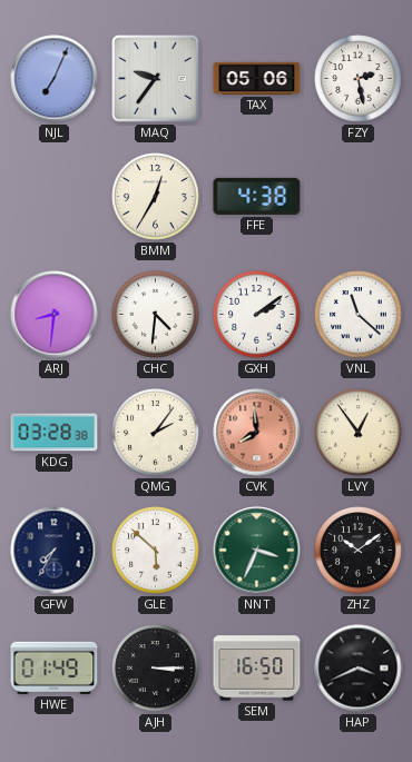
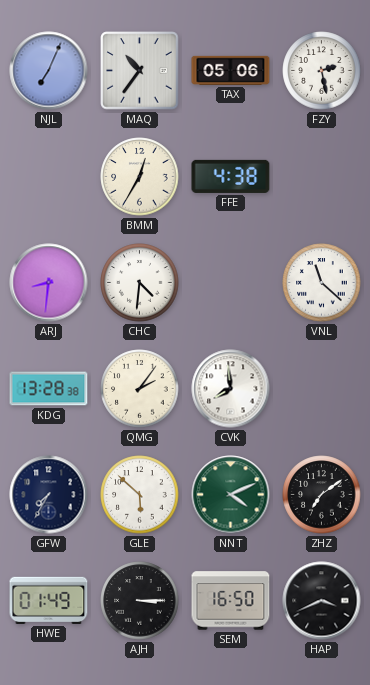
MAQ: 9:36 -> 10:36
GXH: 2:09 -> none
KDG: 03:28 -> 13:28
CVK dial: salmon -> white
LVY: 12:54 -> none
NNT: 3:34 -> 4:11
ZHZ: 10:09 -> 7:09
